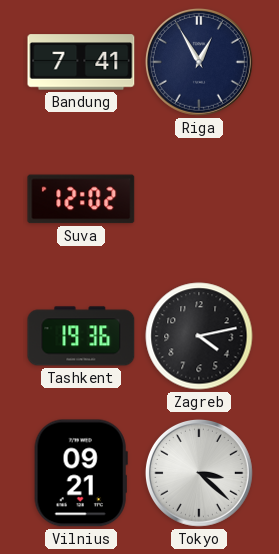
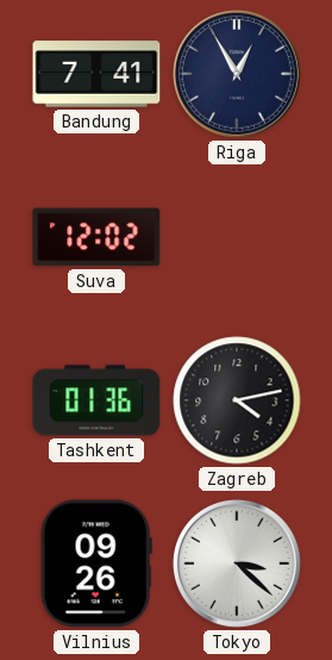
Tashkent: 19:36 -> 01:36
Vilnius: 09:21 -> 09:26
